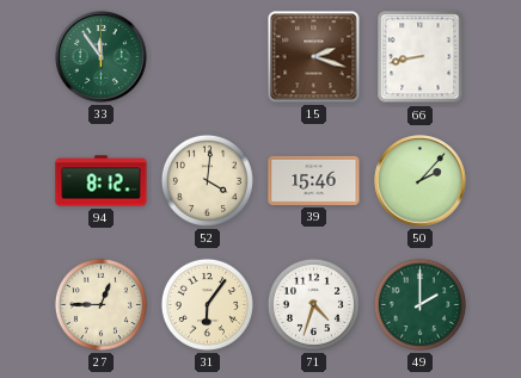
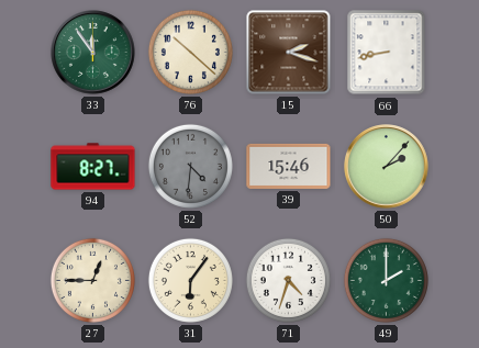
76: none -> 10:22
94: 8:12 -> 8:27
52: 4:01 -> 4:31
52 dial: cream -> grey
